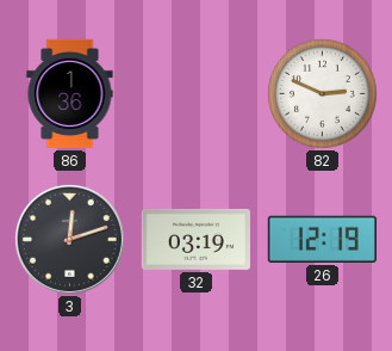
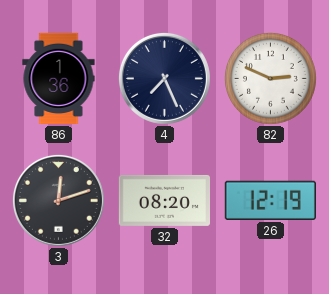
4: none -> 7:26
32: 03:19 -> 08:20
